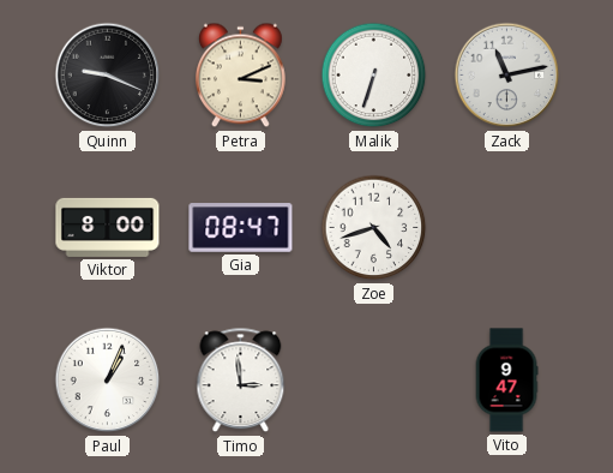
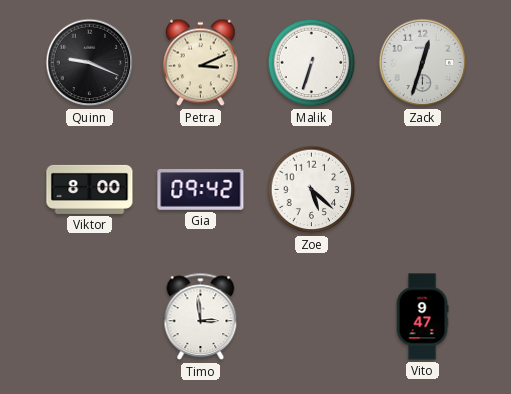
Zack: 11:13 -> 12:33
Gia: 08:47 -> 09:42
Zoe: 4:42 -> 5:22
Paul: 1:04 -> none
